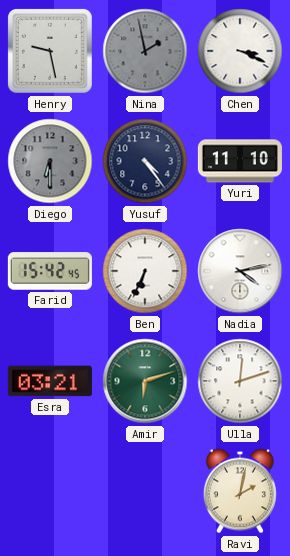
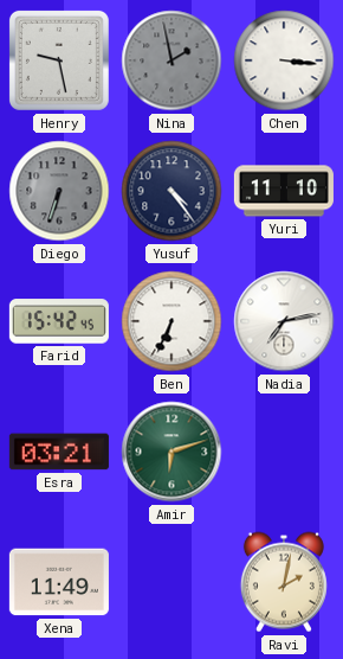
Chen: 3:19 -> 3:16
Diego: 6:30 -> 6:33
Nadia: 4:13 -> 7:13
Ulla: 12:12 -> none
Xena: none -> 11:49
